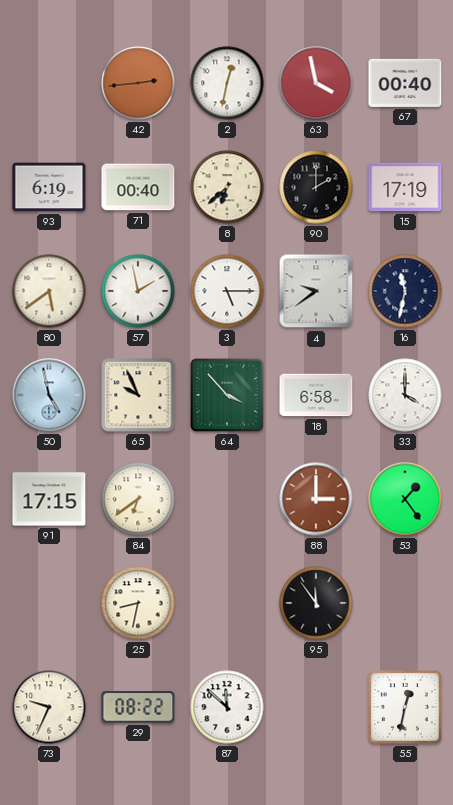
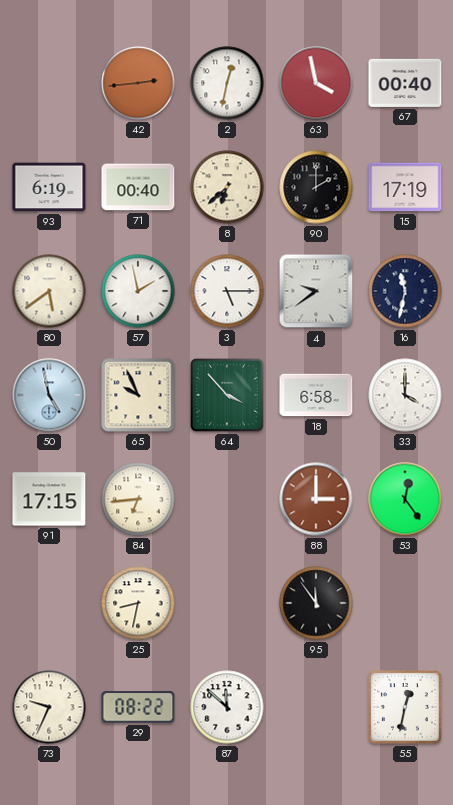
84: 6:39 -> 6:44
53: 1:24 -> 12:24
